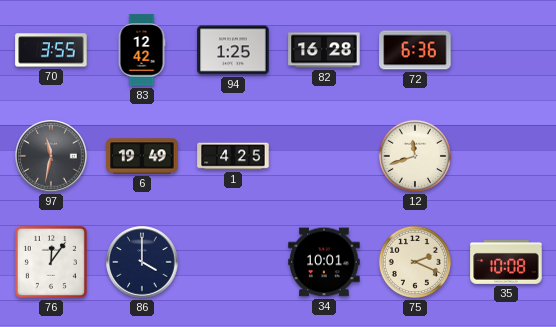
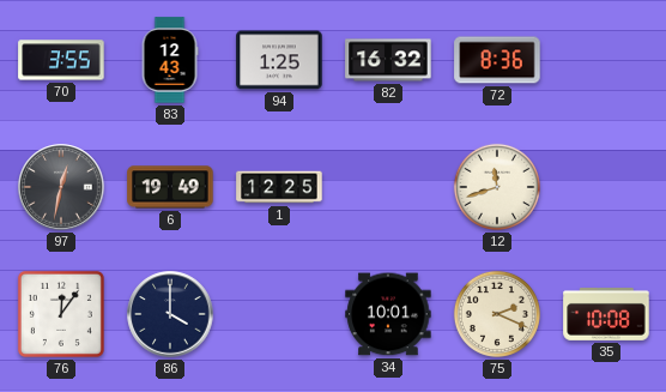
83: 12:42 -> 12:43
82: 16:28 -> 16:32
72: 6:36 -> 8:36
97: 11:32 -> 12:32
1: 4:25 -> 12:25
